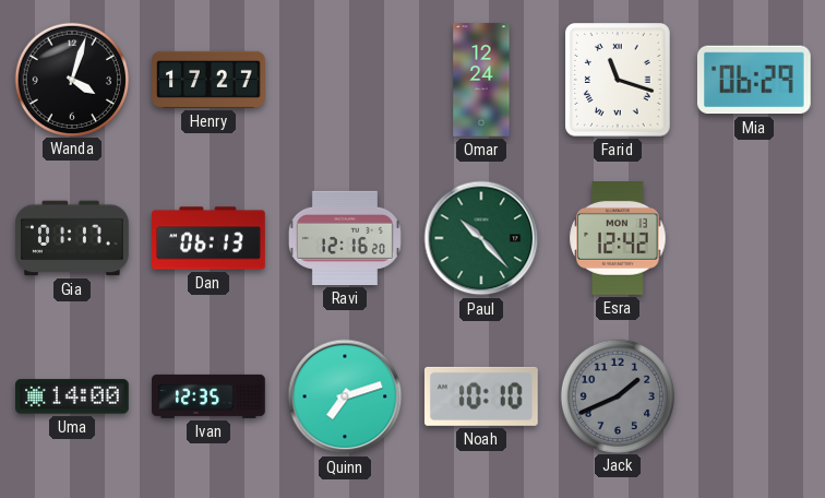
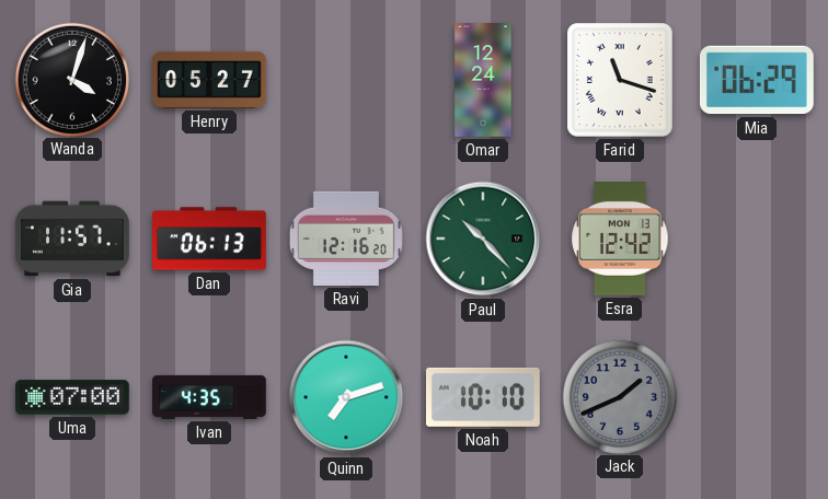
Henry: 17:27 -> 05:27
Gia: 01:17 -> 11:57
Uma: 14:00 -> 07:00
Ivan: 12:35 -> 4:35
